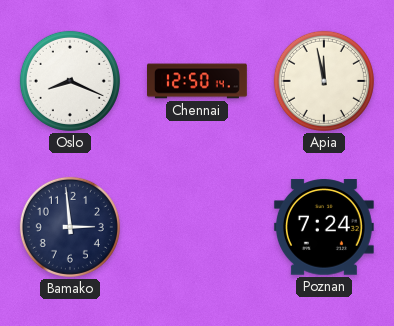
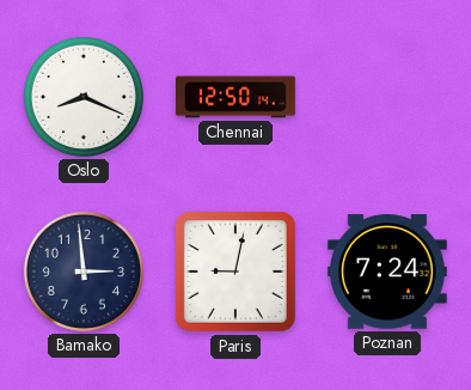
Apia: 11:58 -> none
Paris: none -> 9:02
